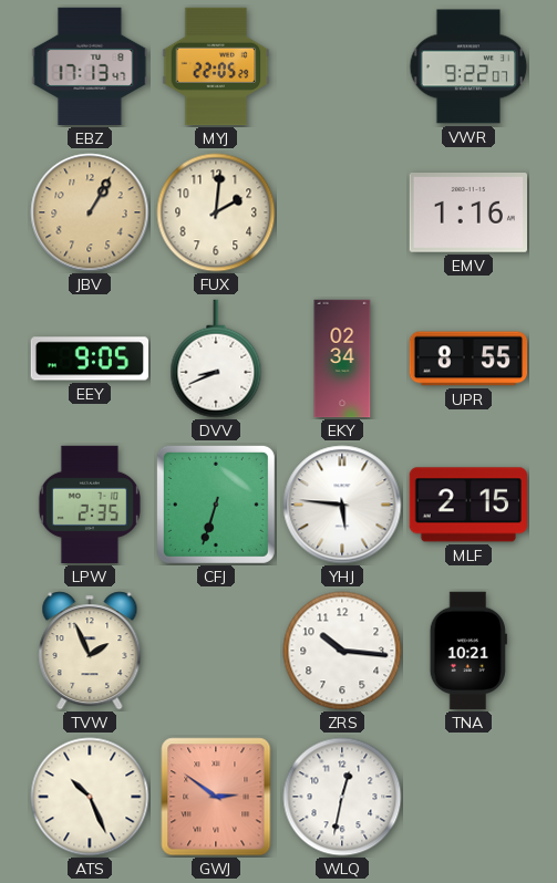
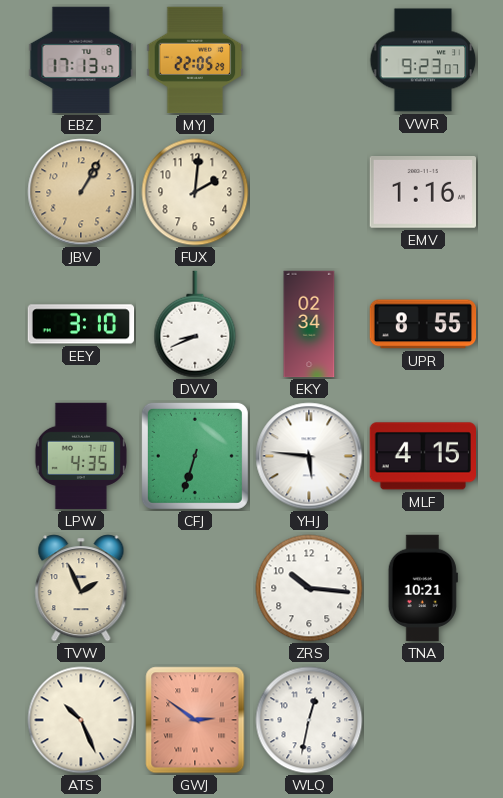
VWR: 9:22 -> 9:23
EEY: 9:05 -> 3:10
LPW: 2:35 -> 4:35
MLF: 2:15 -> 4:15
